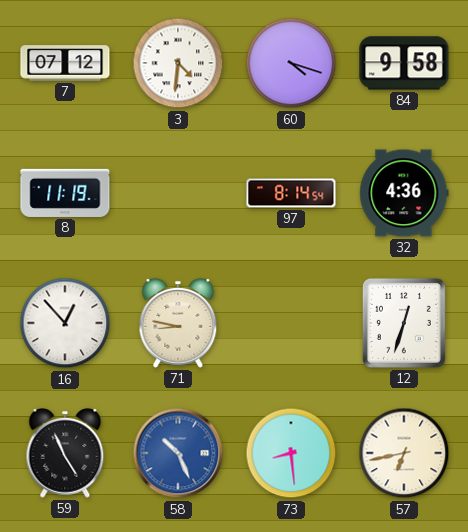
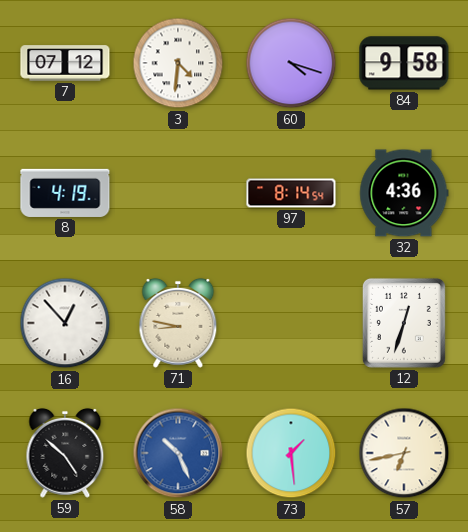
8: 11:19 -> 4:19
59: 4:56 -> 4:52
73: 8:29 -> 1:29
